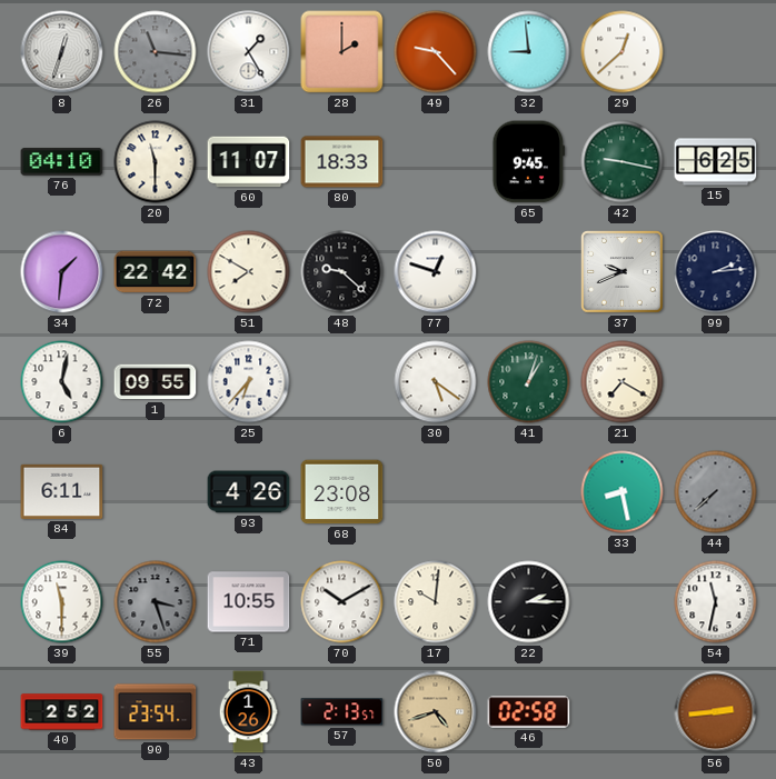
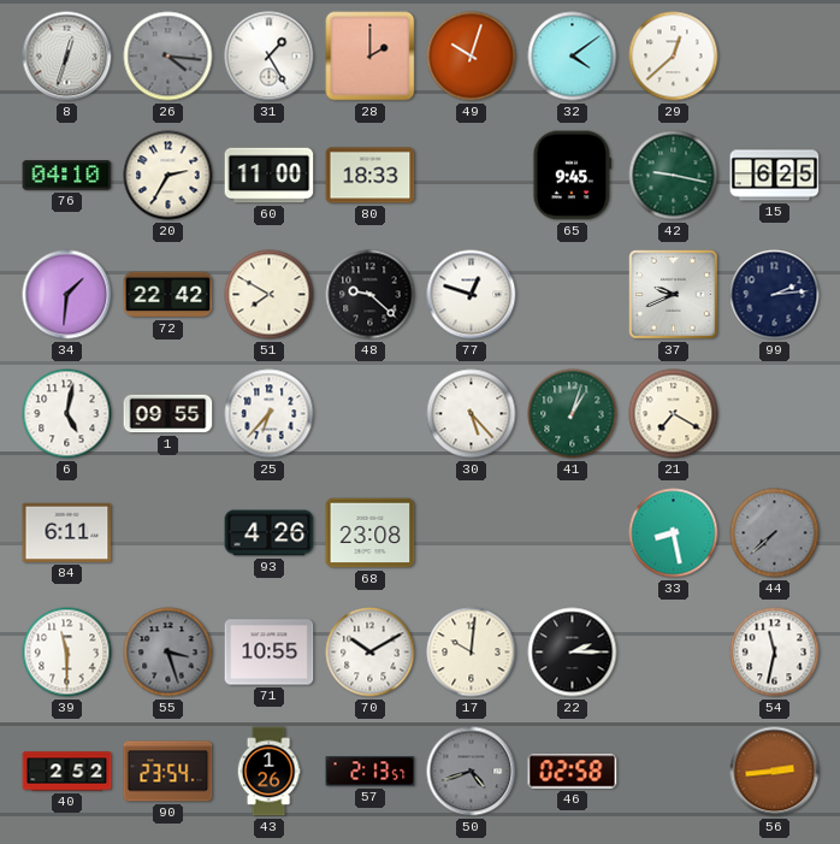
26: 11:16 -> 4:16
49: 9:23 -> 10:03
32: 8:59 -> 4:09
20: 11:30 -> 2:35
60: 11:07 -> 11:00
30: 5:21 -> 5:23
50 dial: champagne -> grey
